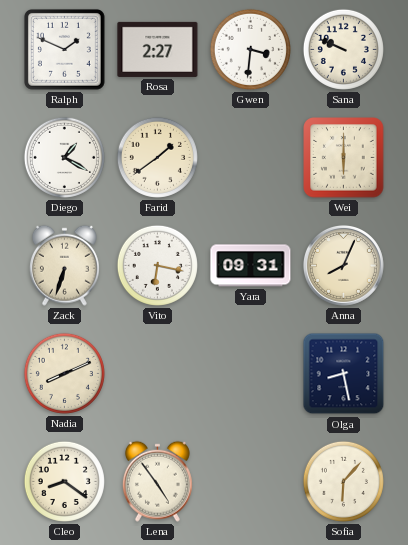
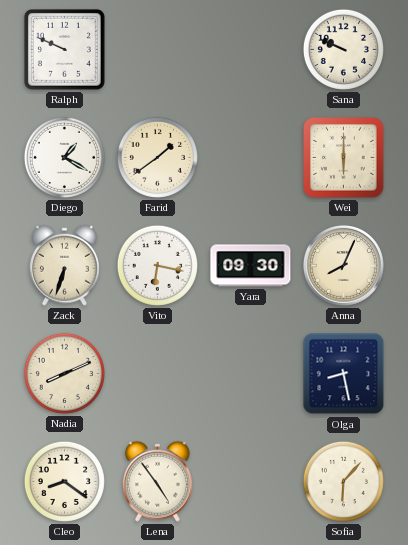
Ralph: 1:49 -> 9:49
Rosa: 2:27 -> none
Gwen: 3:31 -> none
Yara: 09:31 -> 09:30
